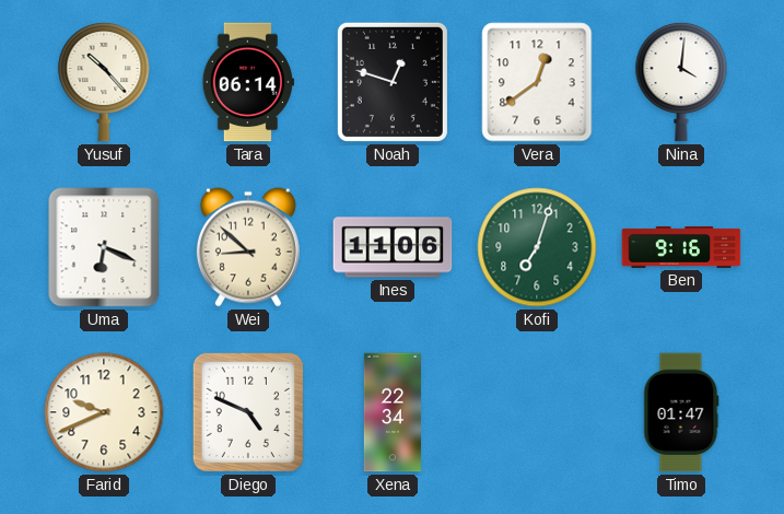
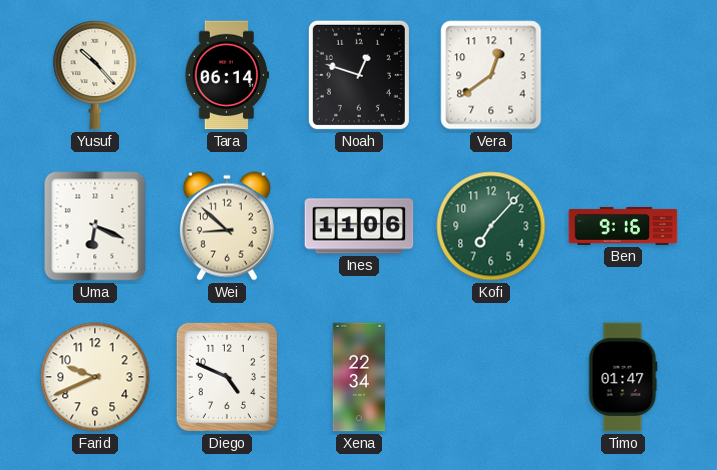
Nina: 4:01 -> none
Kofi: 7:03 -> 7:07
